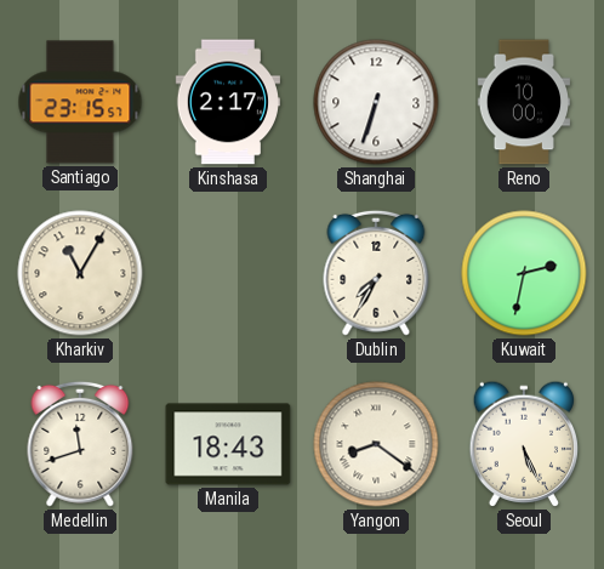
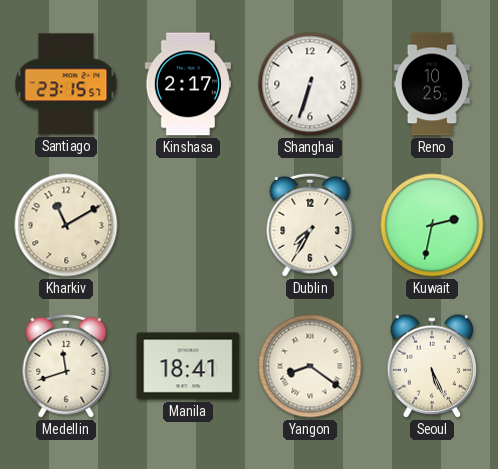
Reno: 10:00 -> 10:25
Kharkiv: 11:05 -> 11:10
Manila: 18:43 -> 18:41
